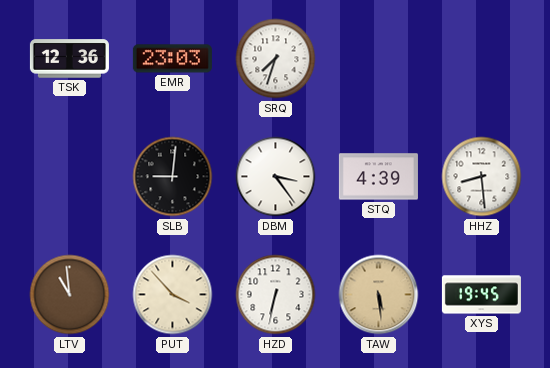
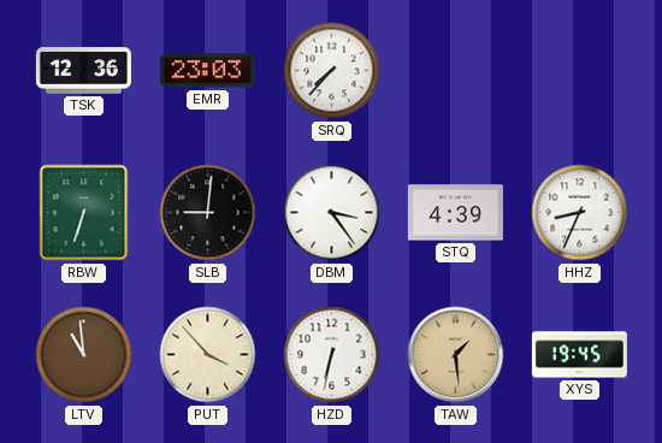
SRQ: 7:33 -> 7:37
RBW: none -> 6:33
HHZ: 8:29 -> 8:34
TAW: 5:29 -> 1:29
